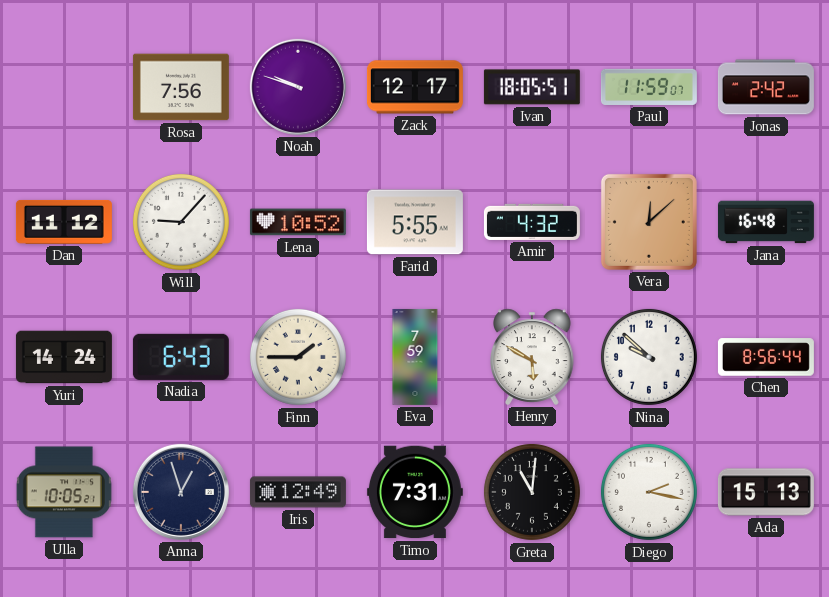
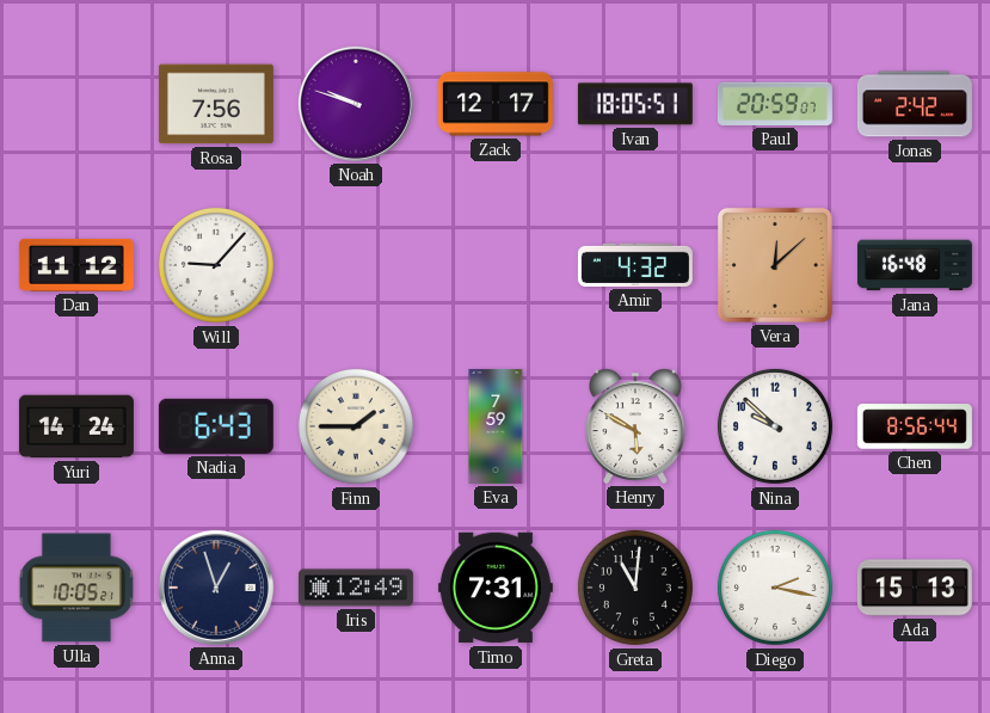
Paul: 11:59 -> 20:59
Lena: 10:52 -> none
Farid: 5:55 -> none
